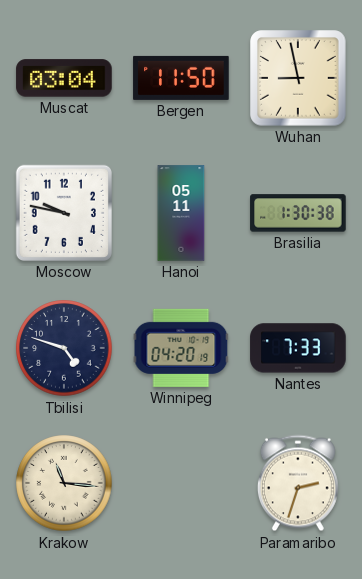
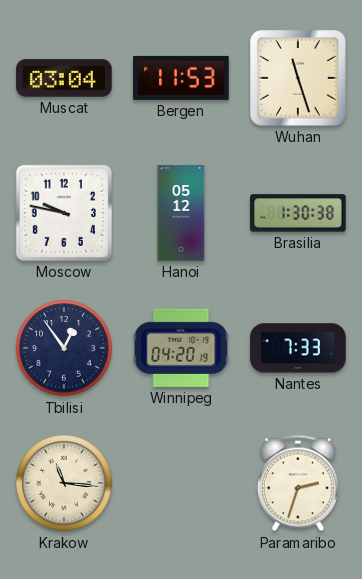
Bergen: 11:50 -> 11:53
Wuhan: 8:58 -> 11:27
Hanoi: 05:11 -> 05:12
Tbilisi: 4:48 -> 12:54
